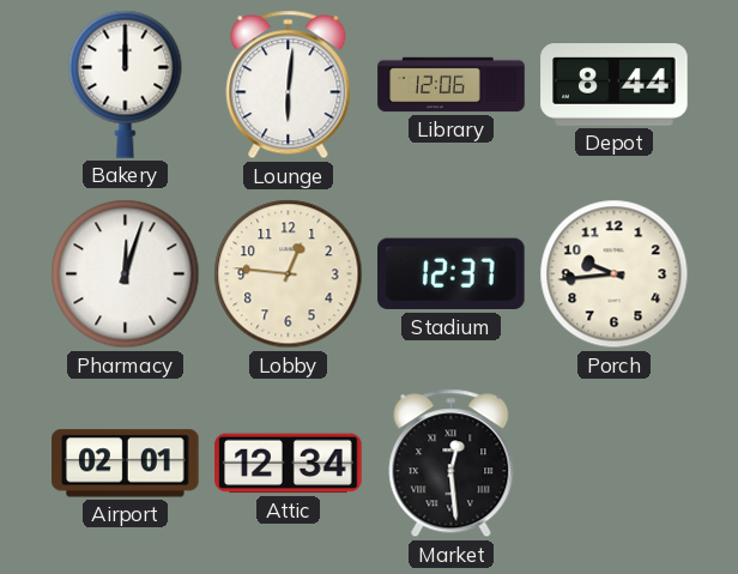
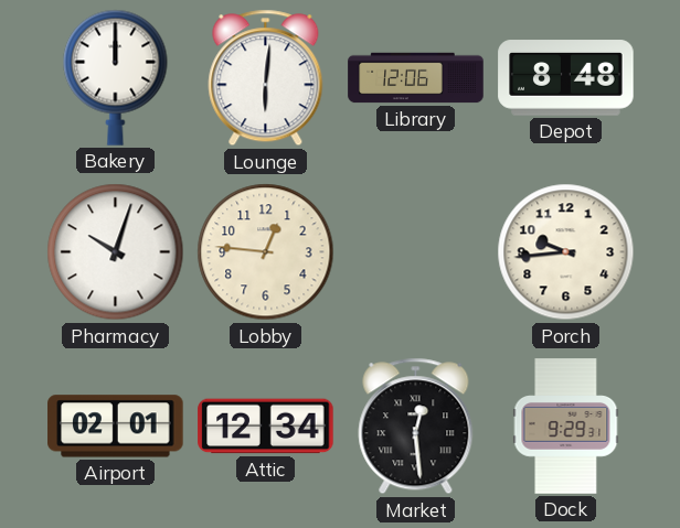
Depot: 8:44 -> 8:48
Pharmacy: 12:03 -> 10:03
Stadium: 12:37 -> none
Dock: none -> 9:29
